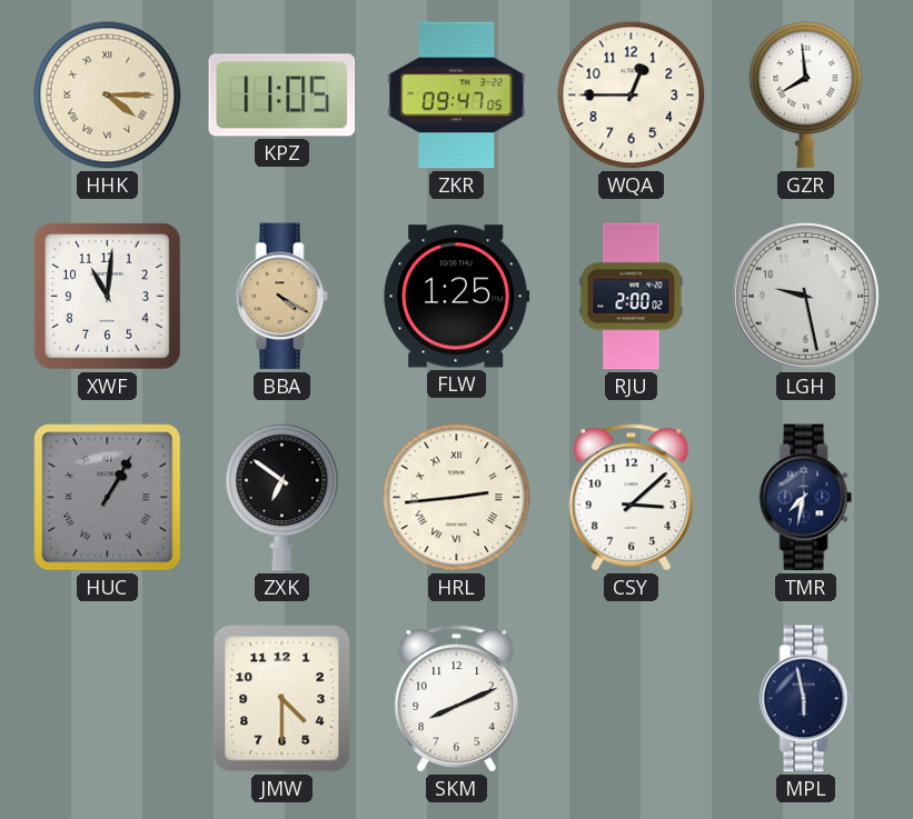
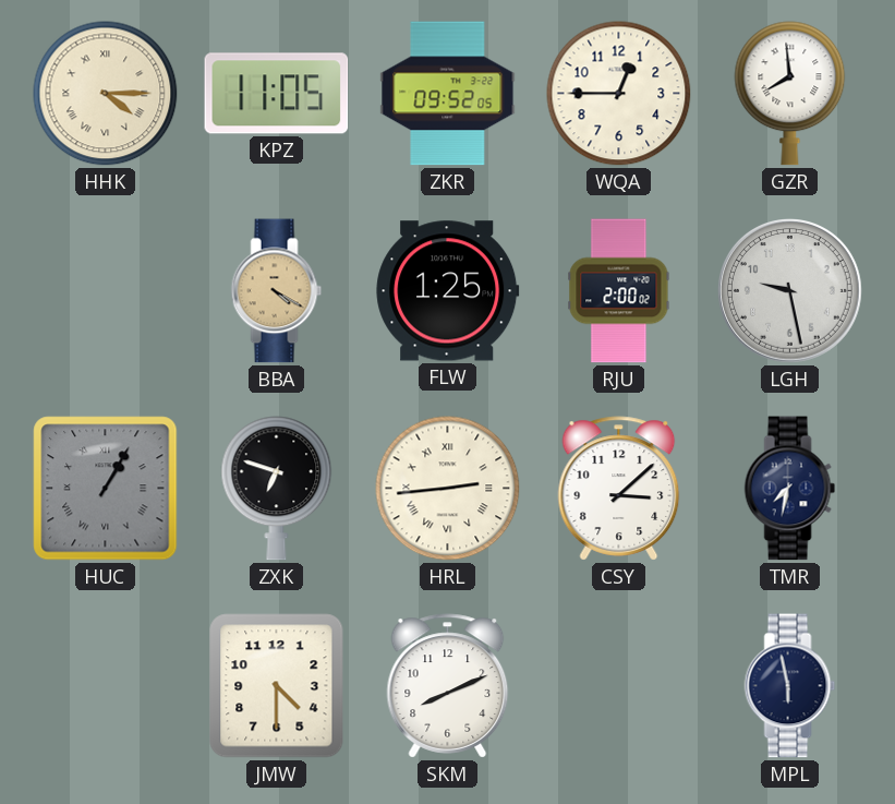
ZKR: 09:47 -> 09:52
XWF: 11:01 -> none
ZXK: 6:51 -> 6:48
